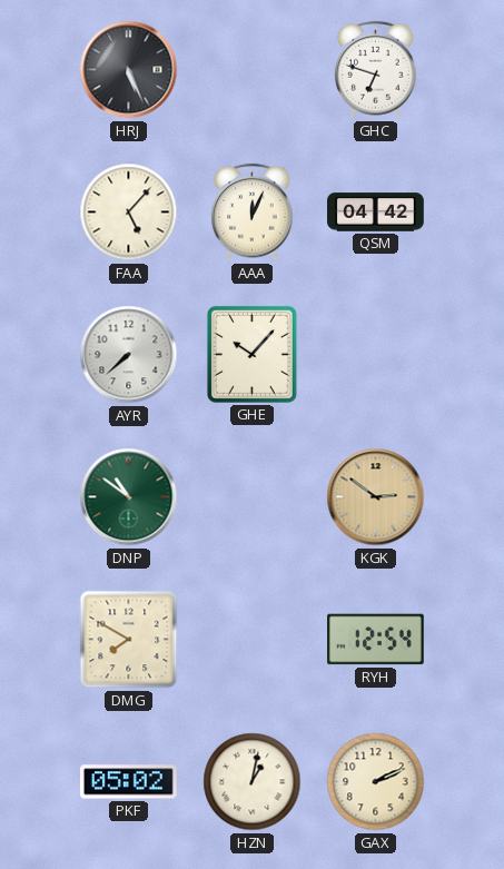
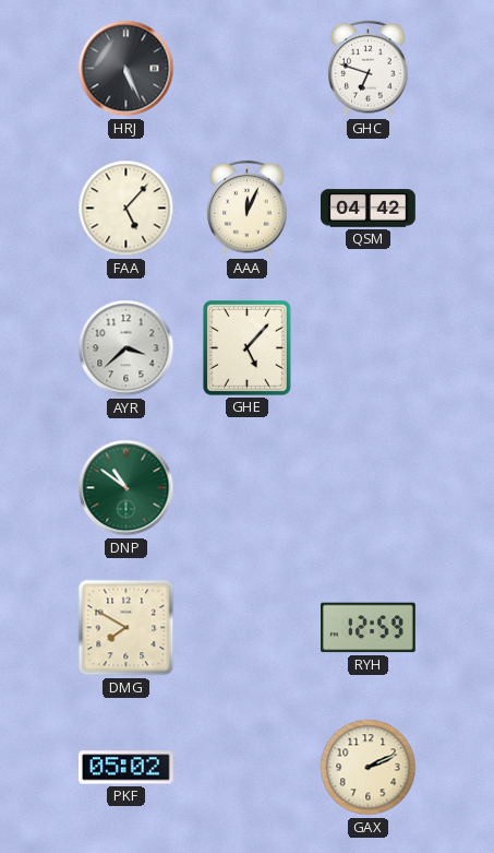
AYR: 7:38 -> 3:38
GHE: 10:07 -> 5:07
KGK: 2:51 -> none
RYH: 12:54 -> 12:59
HZN: 1:02 -> none
